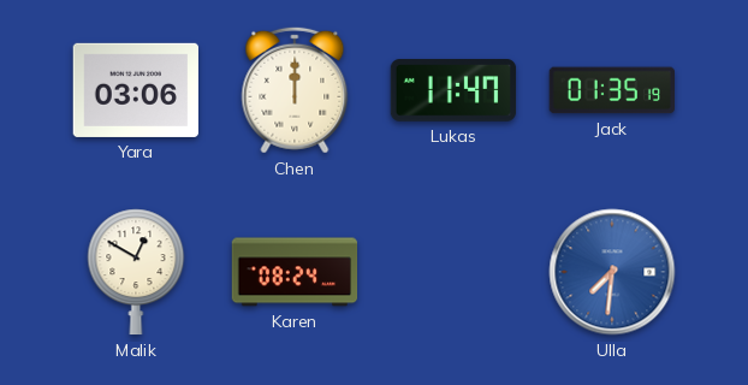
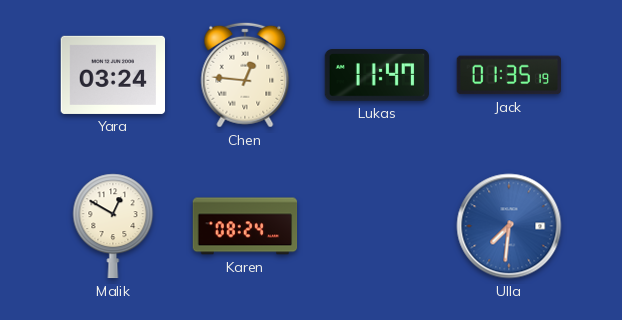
Yara: 03:06 -> 03:24
Chen: 12:00 -> 12:46
